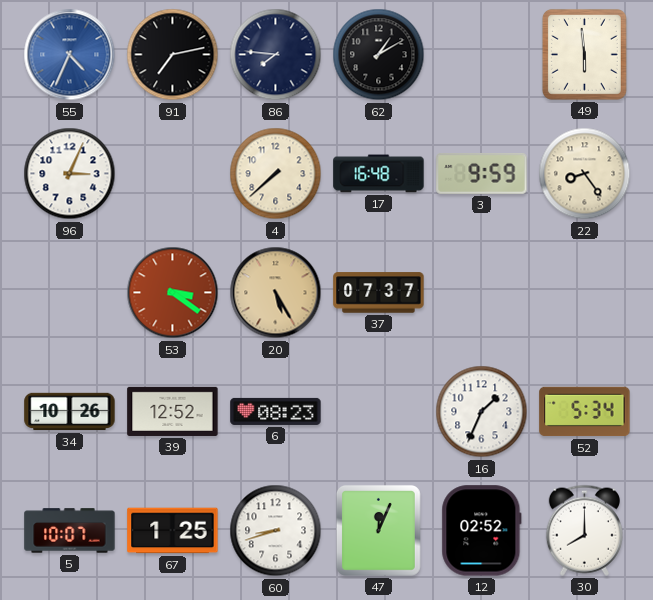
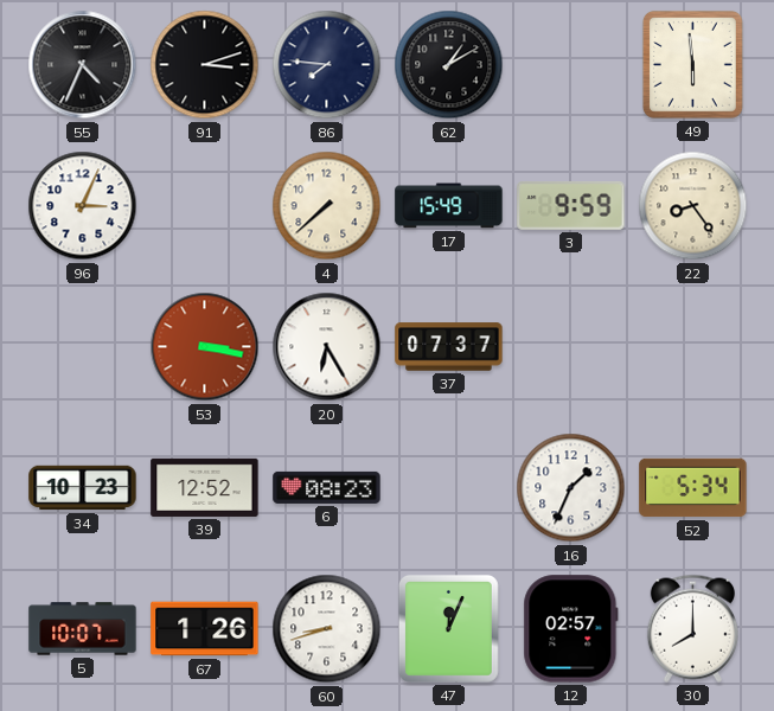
55 dial: blue -> black
91: 7:13 -> 3:12
17: 16:48 -> 15:49
53: 3:21 -> 3:17
20: 5:25 -> 6:25
20 dial: champagne -> white
34: 10:26 -> 10:23
67: 1:25 -> 1:26
12: 02:52 -> 02:57
